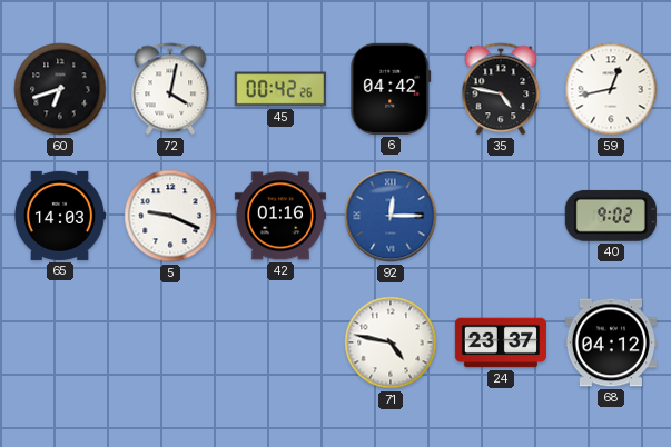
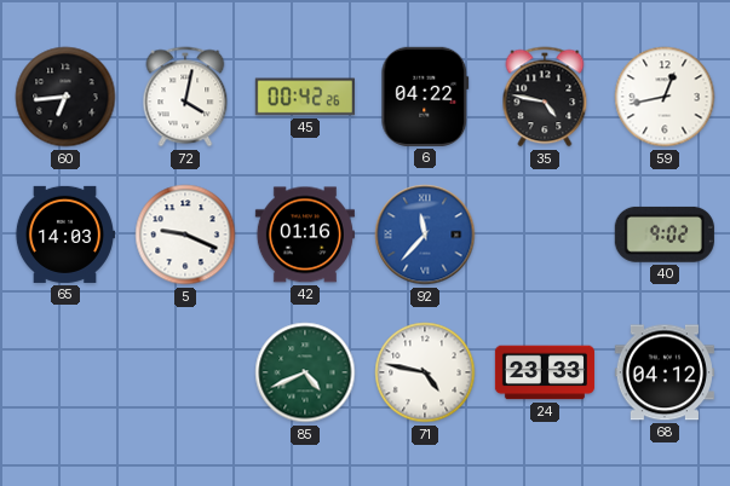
60: 6:42 -> 6:44
6: 04:42 -> 04:22
92: 12:15 -> 11:37
85: none -> 4:41
24: 23:37 -> 23:33
